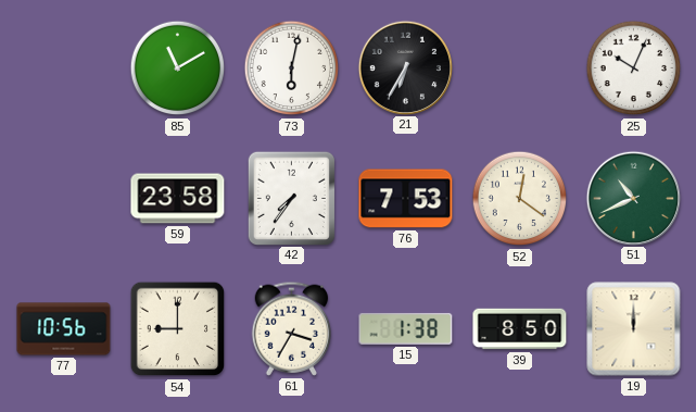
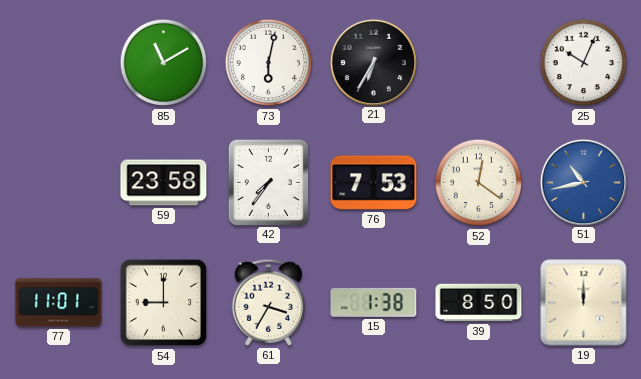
51: 10:41 -> 10:43
51 dial: green -> blue
77: 10:56 -> 11:01
